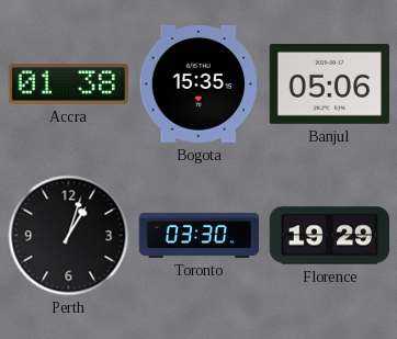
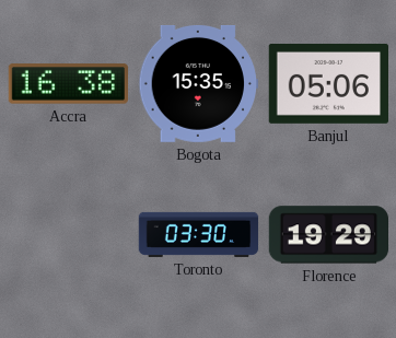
Accra: 01:38 -> 16:38
Perth: 1:03 -> none
